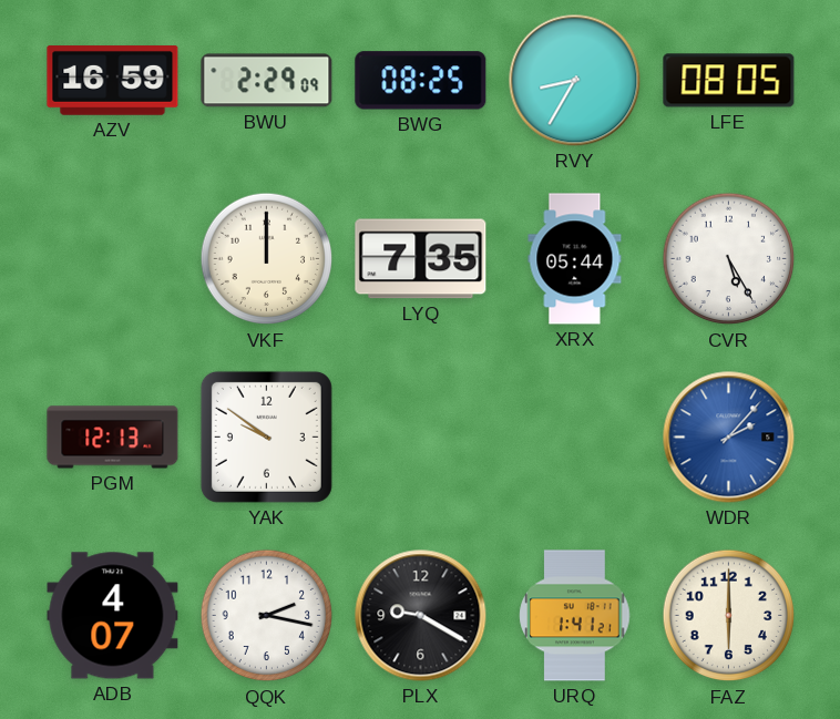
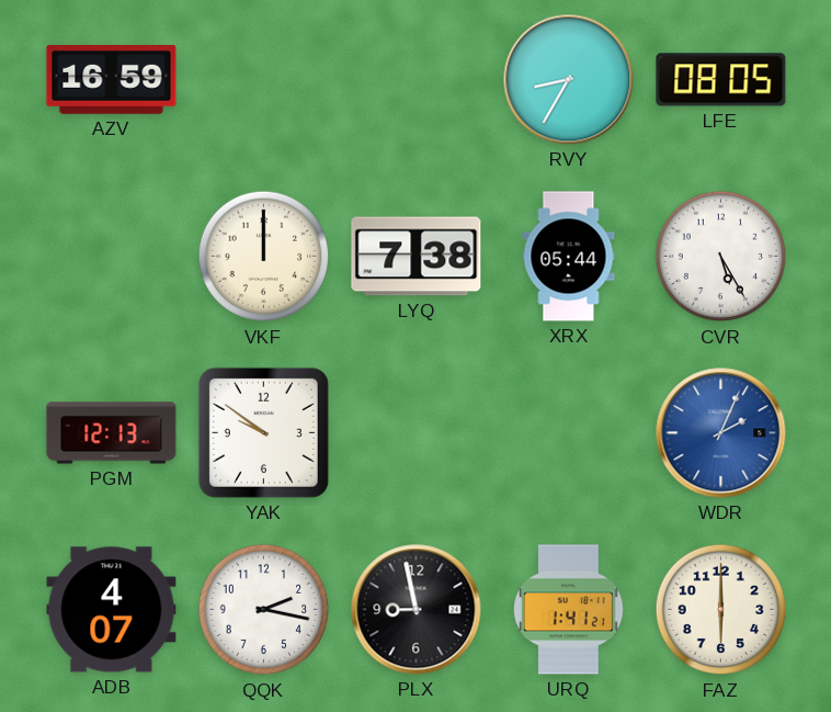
BWU: 2:29 -> none
BWG: 08:25 -> none
LYQ: 7:35 -> 7:38
WDR: 2:07 -> 2:04
PLX: 9:20 -> 8:58
